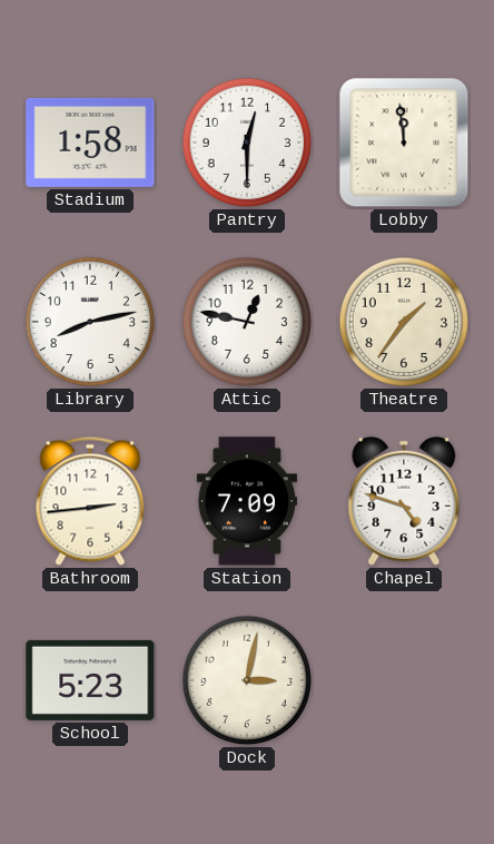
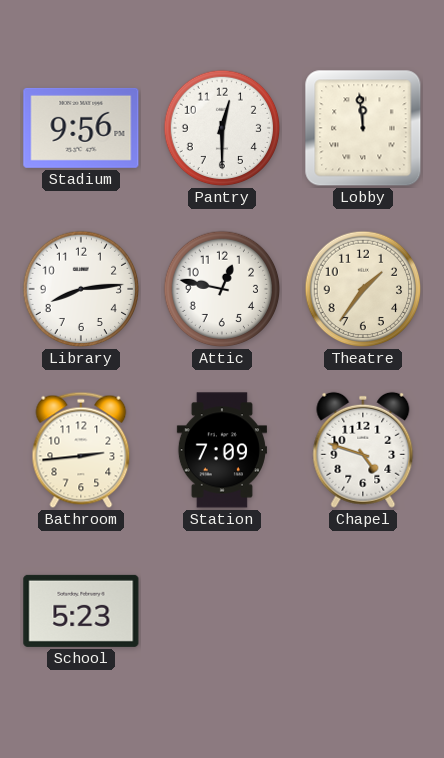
Stadium: 1:58 -> 9:56
Library: 8:13 -> 8:14
Dock: 3:02 -> none
